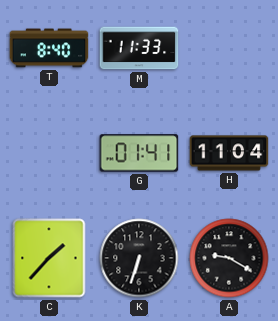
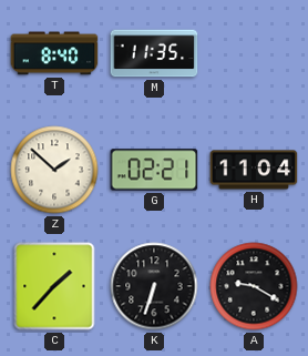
M: 11:33 -> 11:35
Z: none -> 1:52
G: 01:41 -> 02:21
